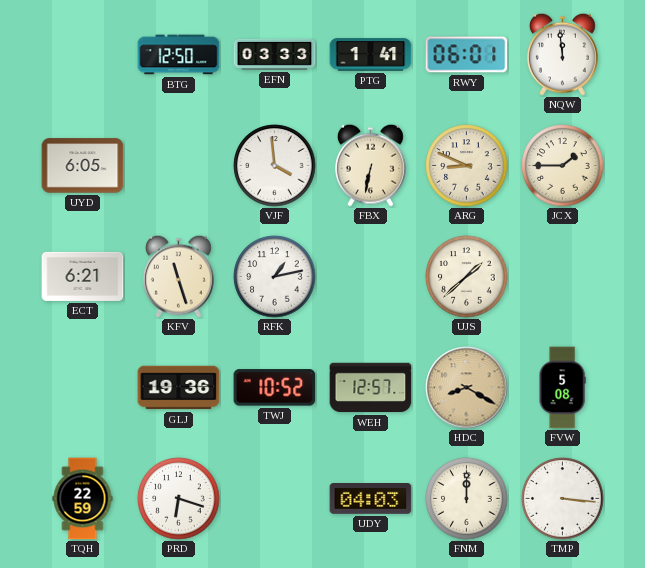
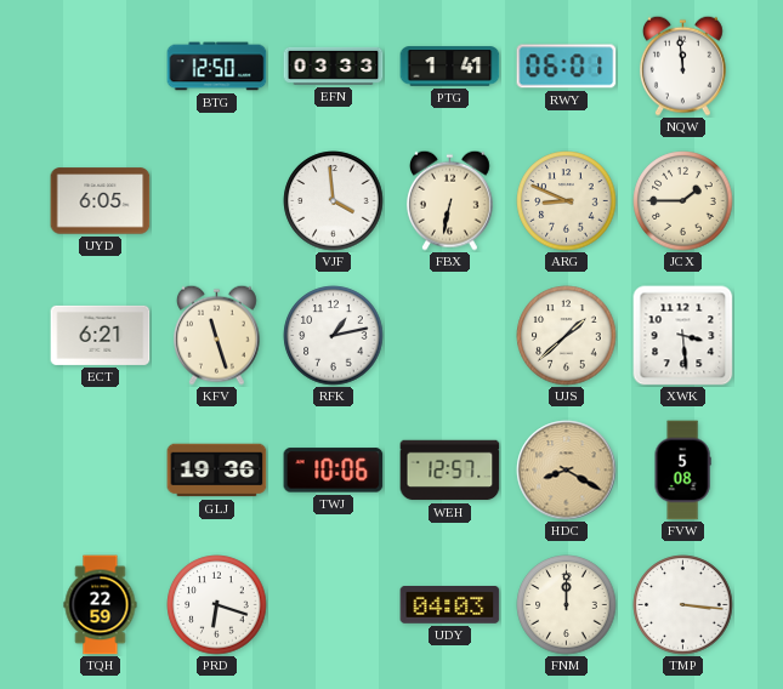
XWK: none -> 3:29
TWJ: 10:52 -> 10:06
